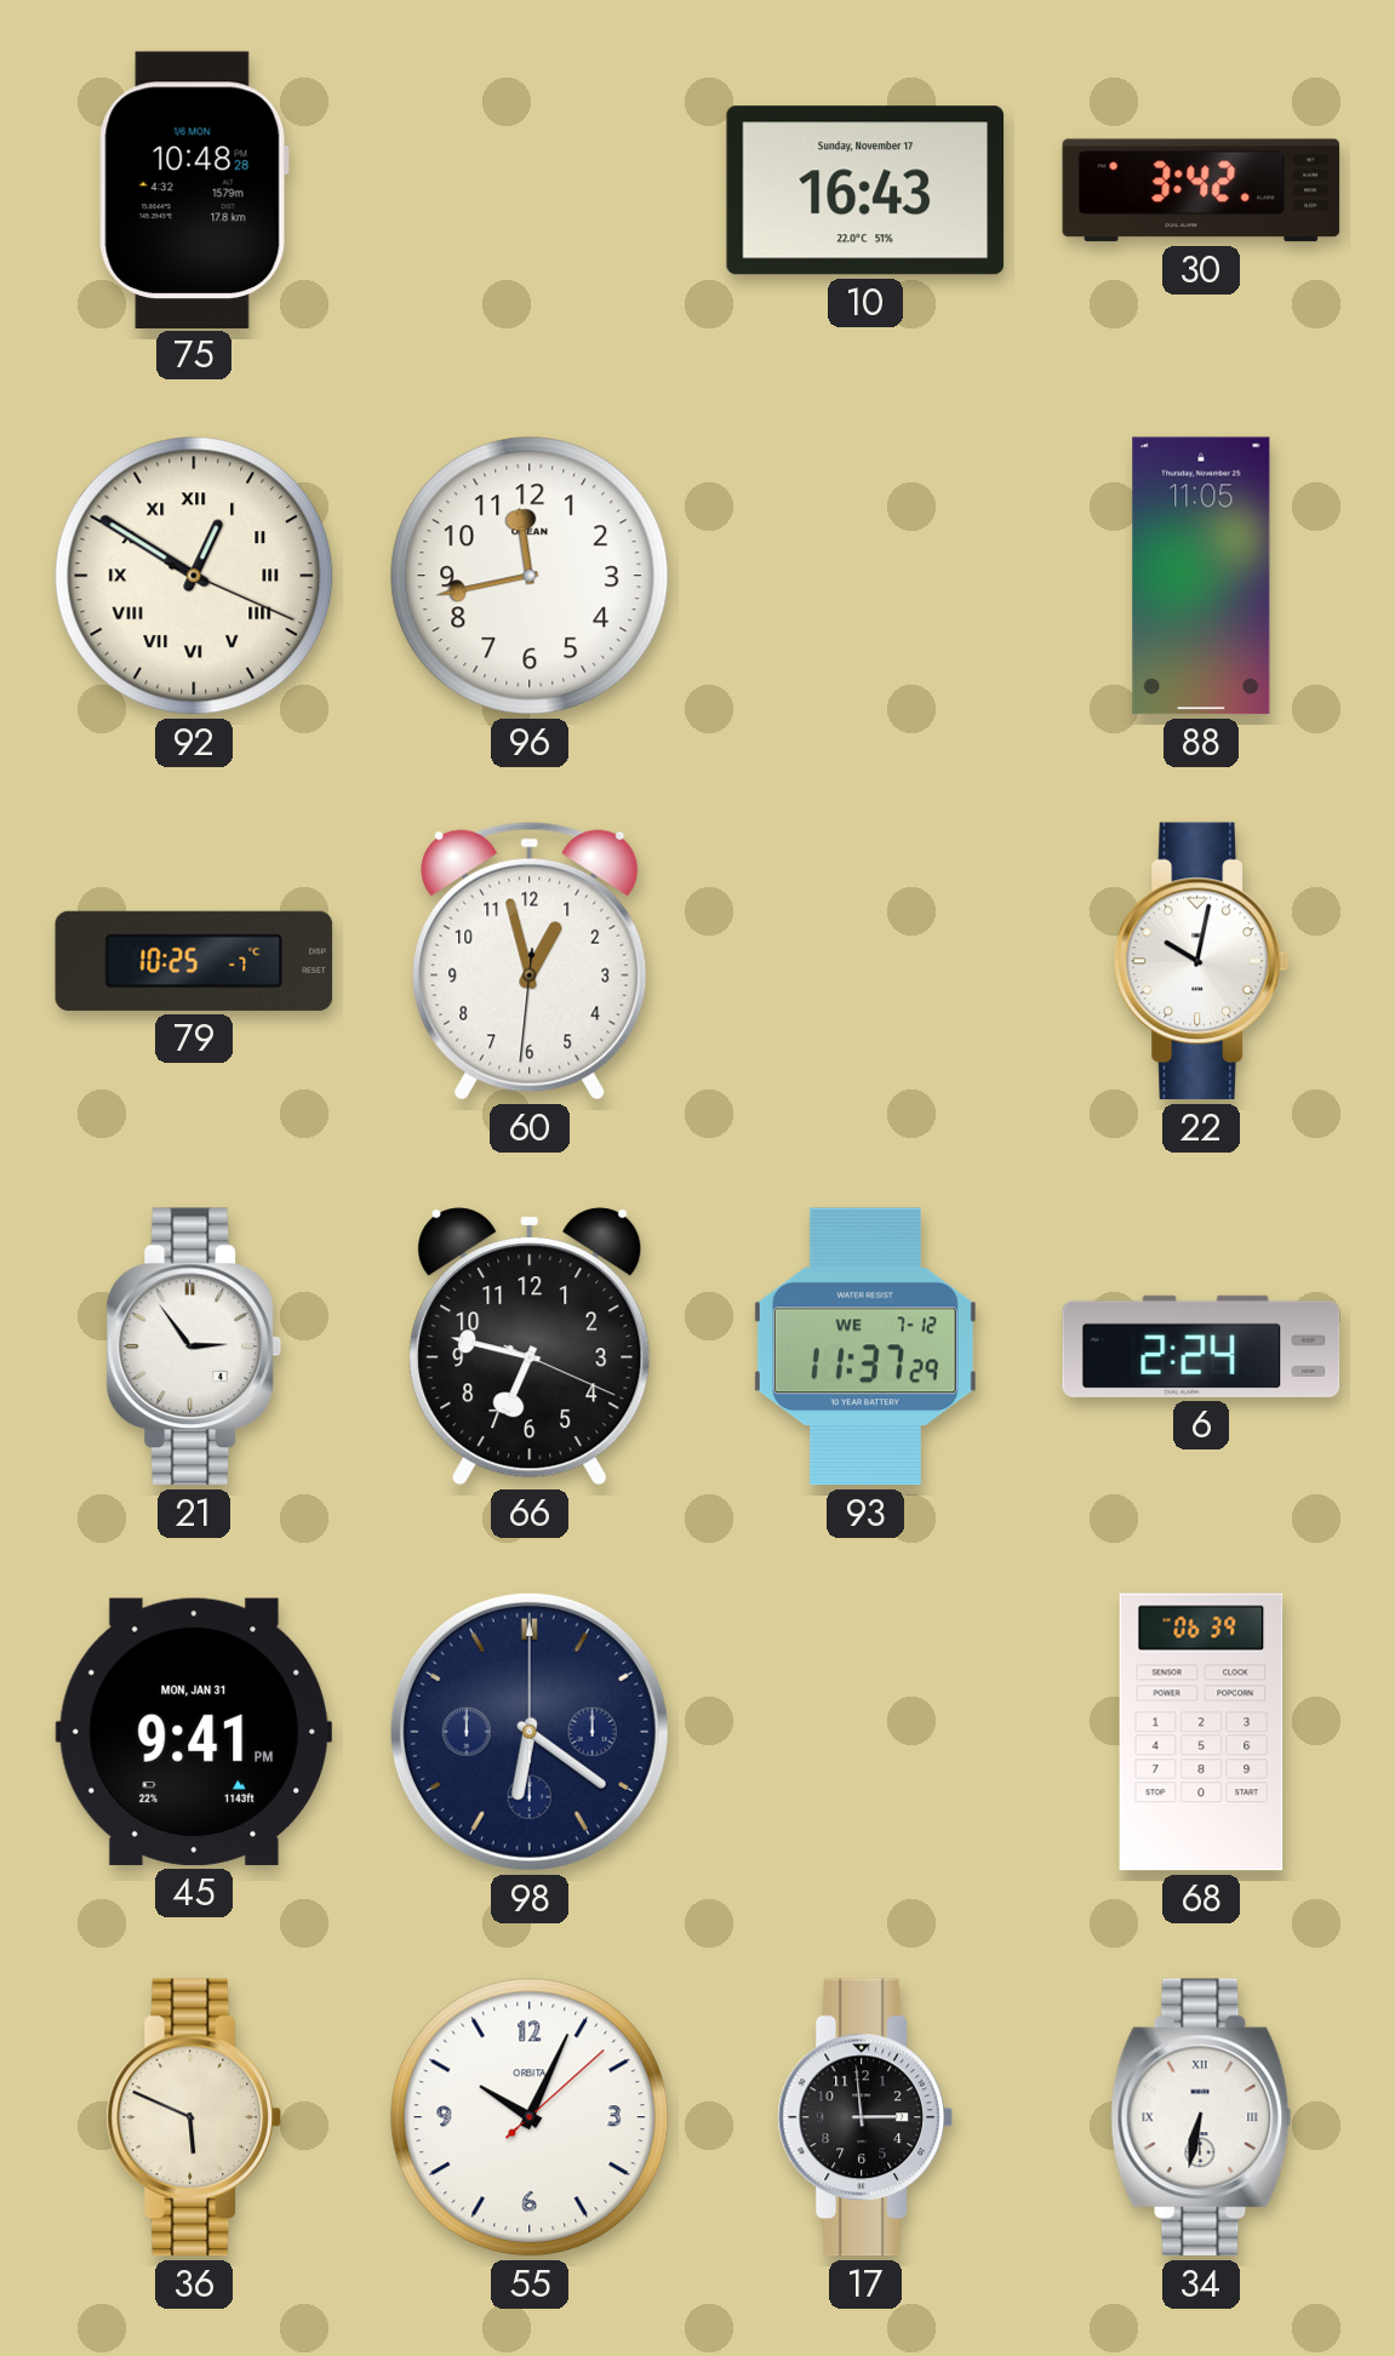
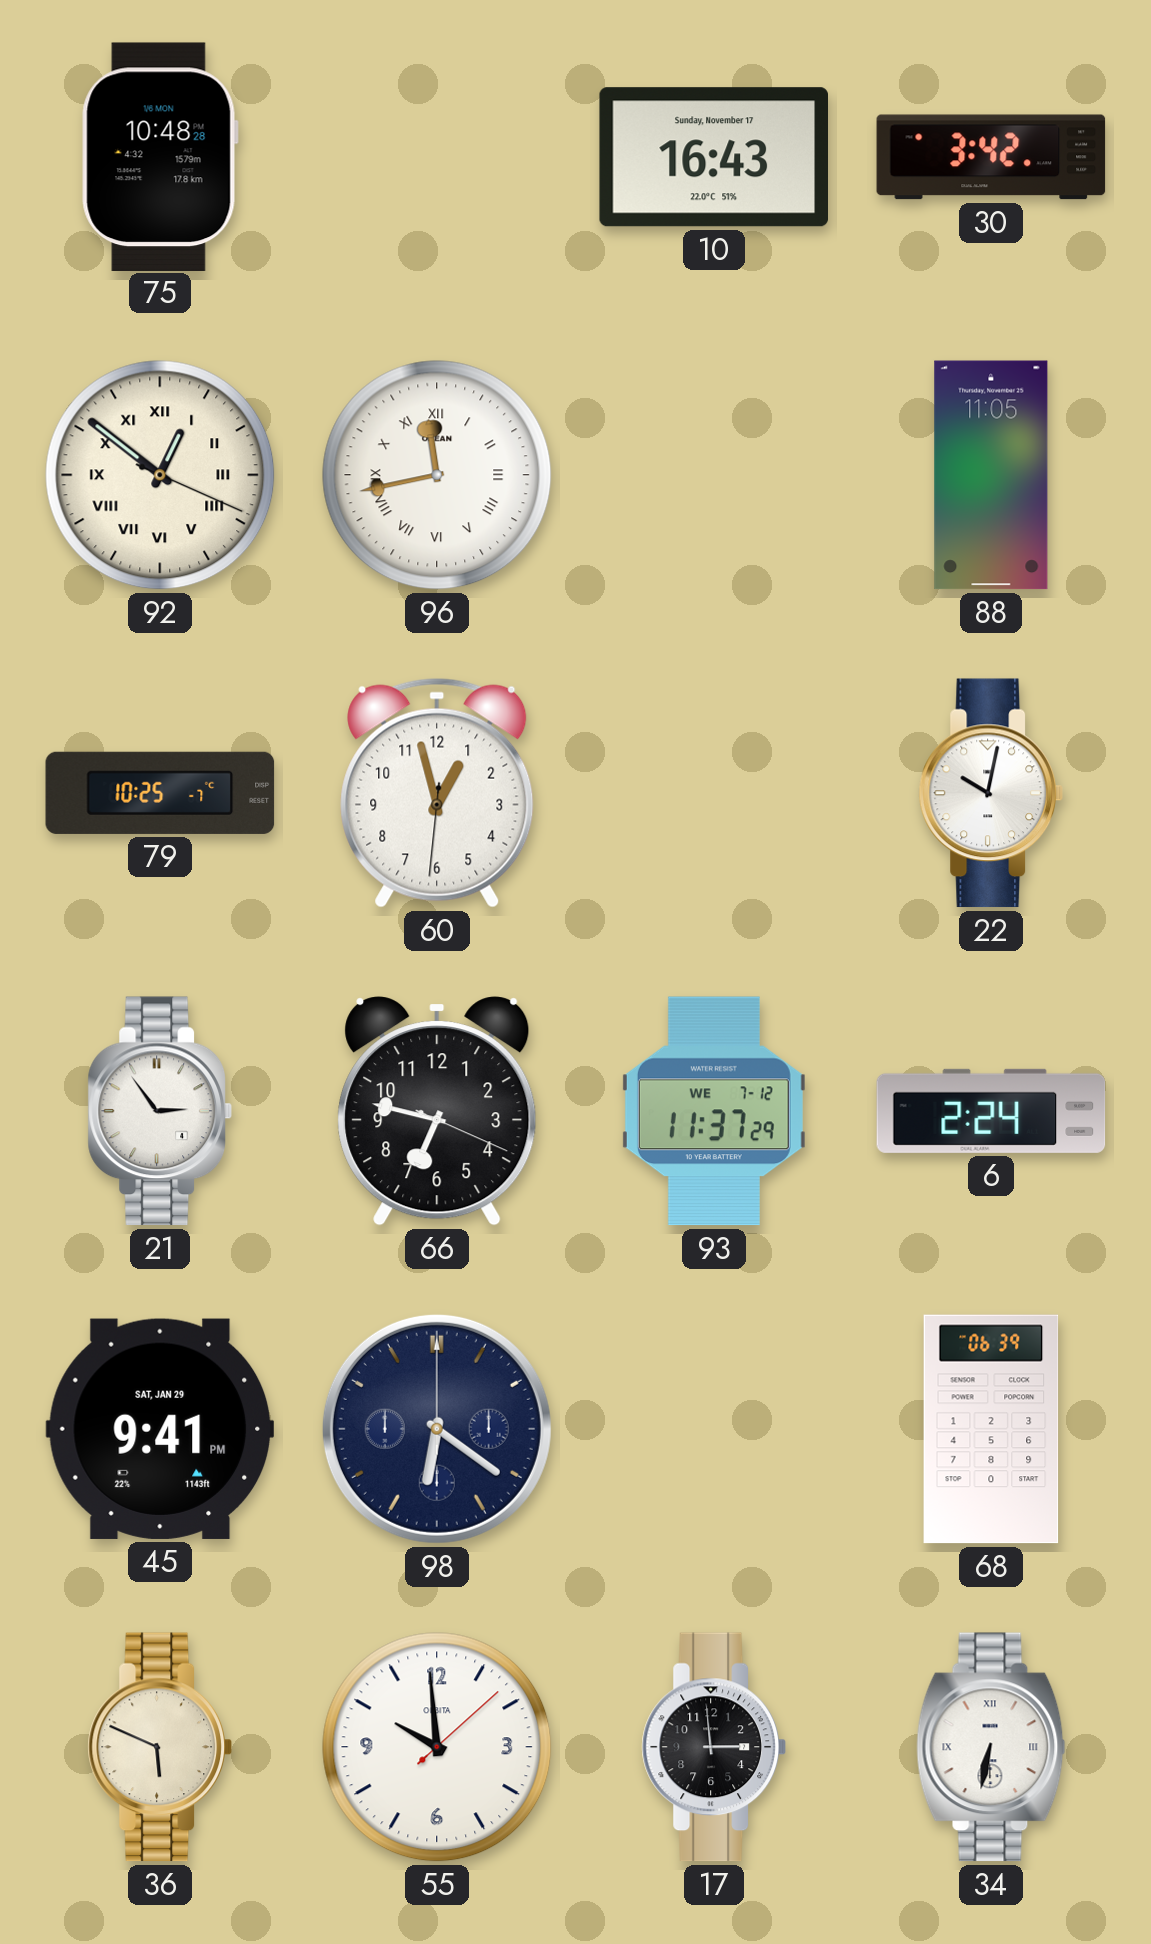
92: 12:50 -> 12:51
96 numerals: Arabic -> Roman
45 date: MON, JAN 31 -> SAT, JAN 29
55: 10:04 -> 9:59
